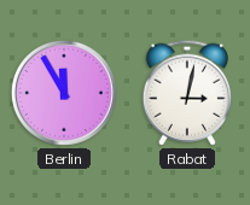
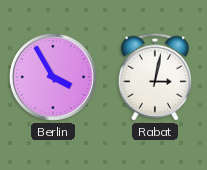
Berlin: 11:55 -> 3:55
